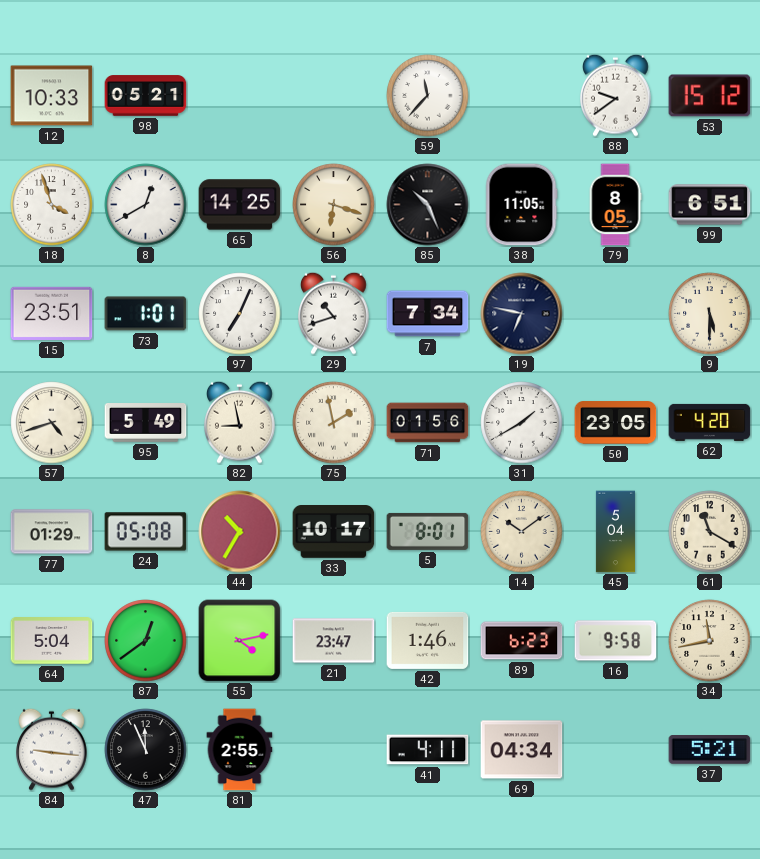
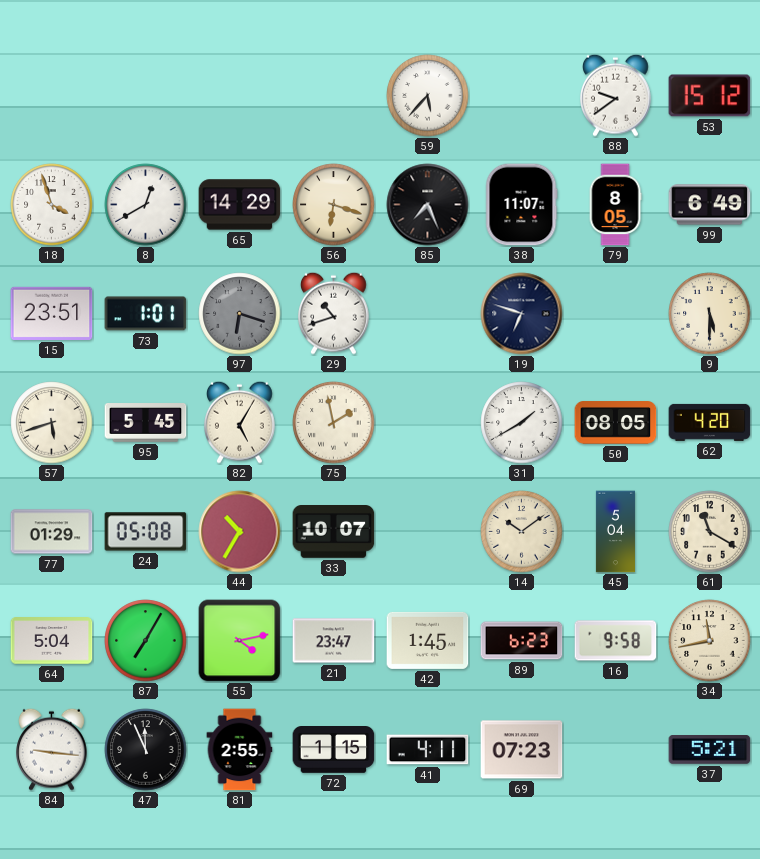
12: 10:33 -> none
98: 05:21 -> none
59: 11:37 -> 5:37
65: 14:25 -> 14:29
85: 10:26 -> 7:26
38: 11:05 -> 11:07
99: 6:51 -> 6:49
97: 7:04 -> 6:18
97 dial: white -> grey
7: 7:34 -> none
19: 6:47 -> 6:48
57: 4:42 -> 5:42
95: 5:49 -> 5:45
82: 8:58 -> 5:05
71: 01:56 -> none
50: 23:05 -> 08:05
33: 10:17 -> 10:07
5: 8:01 -> none
87: 12:39 -> 7:05
42: 1:46 -> 1:45
72: none -> 1:15
69: 04:34 -> 07:23
